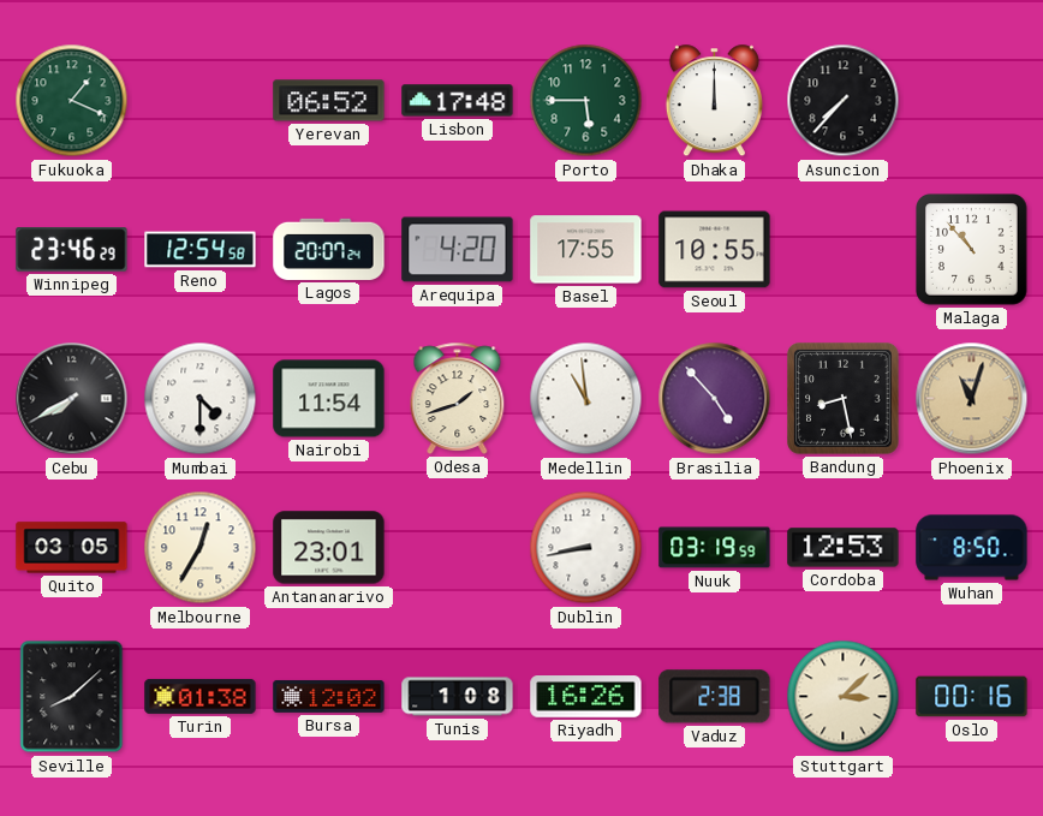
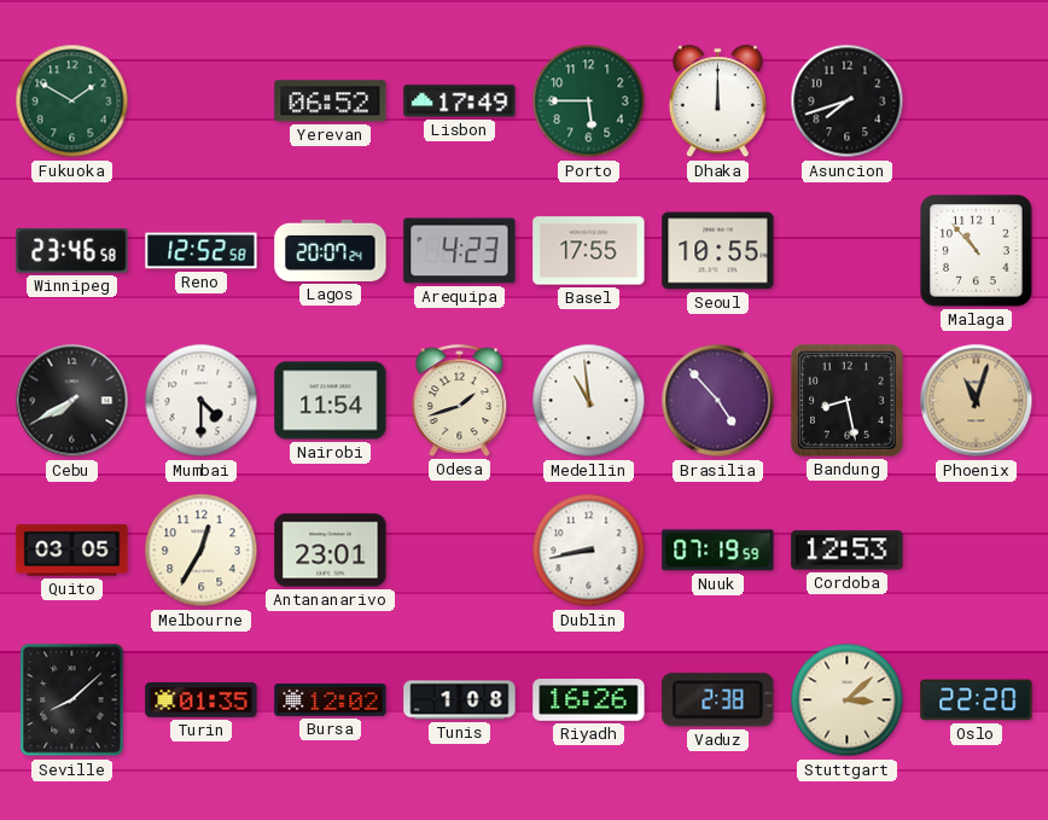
Fukuoka: 1:19 -> 1:50
Lisbon: 17:48 -> 17:49
Asuncion: 7:37 -> 7:42
Winnipeg: 23:46:29 -> 23:46:58
Reno: 12:54 -> 12:52
Arequipa: 4:20 -> 4:23
Nuuk: 03:19 -> 07:19
Wuhan: 8:50 -> none
Turin: 01:38 -> 01:35
Oslo: 00:16 -> 22:20
